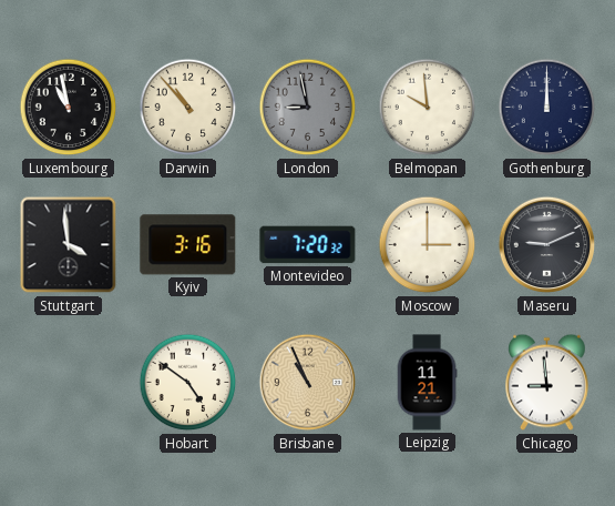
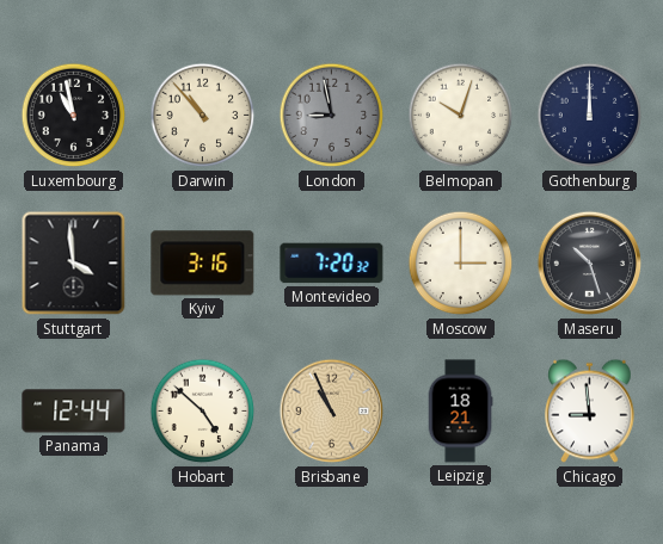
Belmopan: 9:59 -> 10:03
Maseru: 9:11 -> 10:27
Panama: none -> 12:44
Hobart: 4:51 -> 4:52
Leipzig: 11:21 -> 18:21
